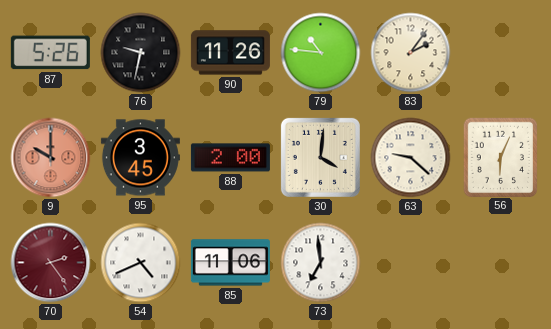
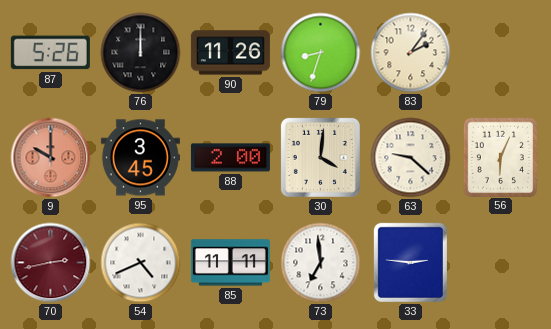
76: 9:32 -> 12:00
79: 10:46 -> 8:33
70: 2:24 -> 2:43
85: 11:06 -> 11:11
33: none -> 2:46
